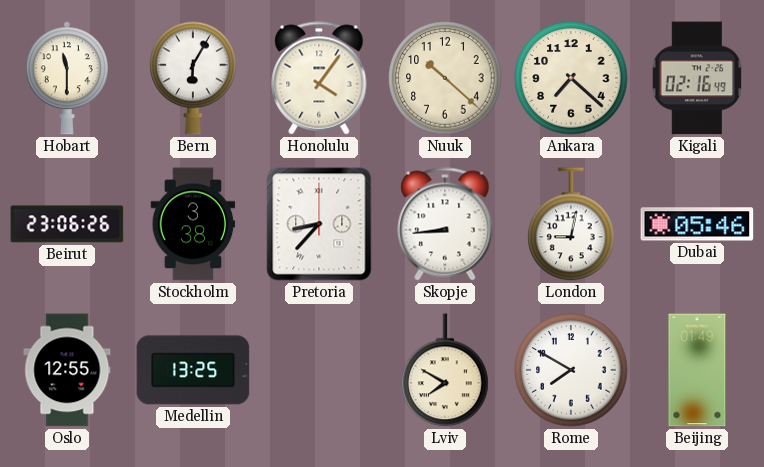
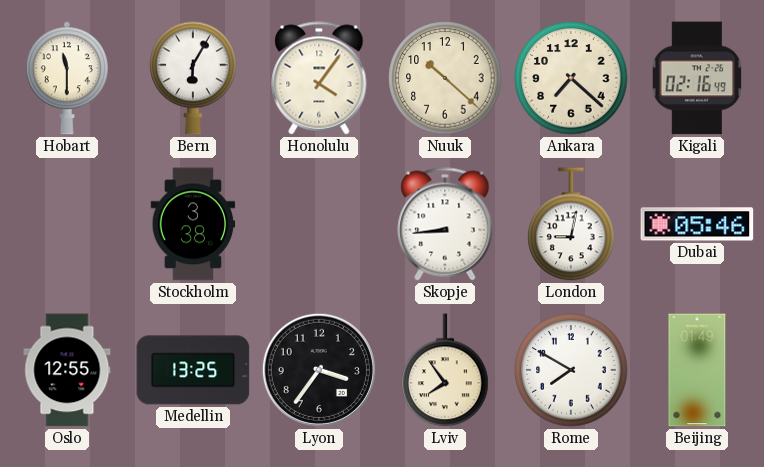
Beirut: 23:06 -> none
Pretoria: 8:37 -> none
Lyon: none -> 3:36
Lviv: 7:50 -> 7:54
